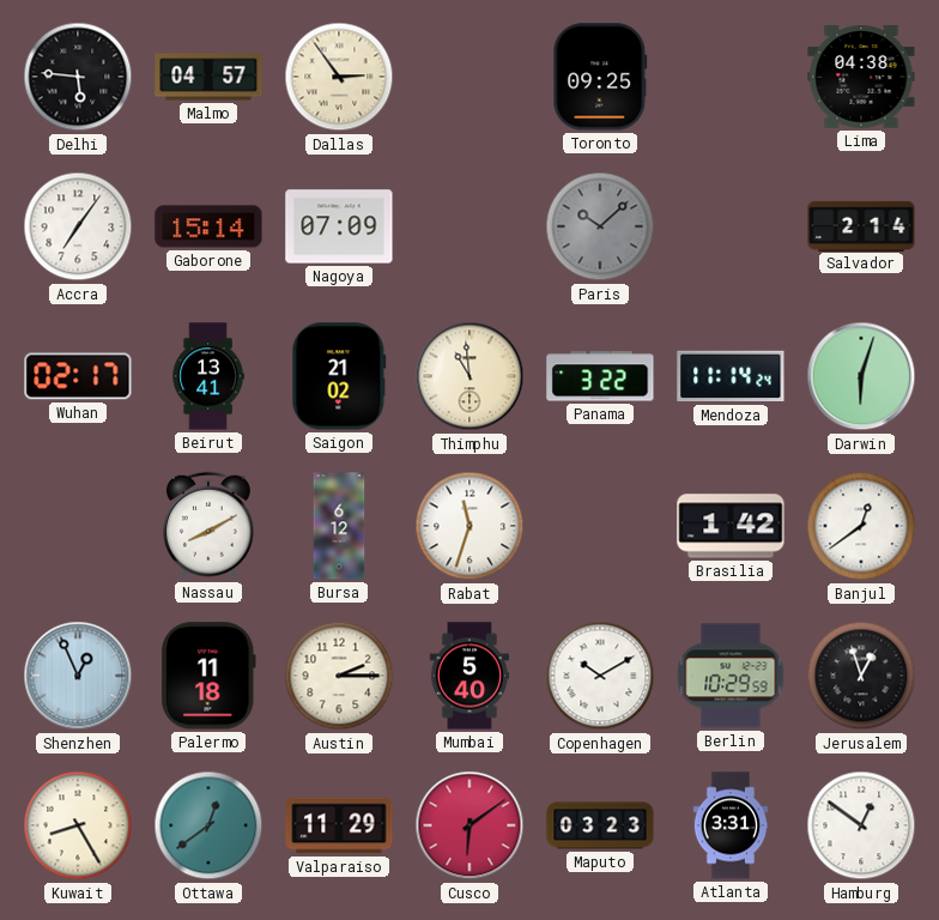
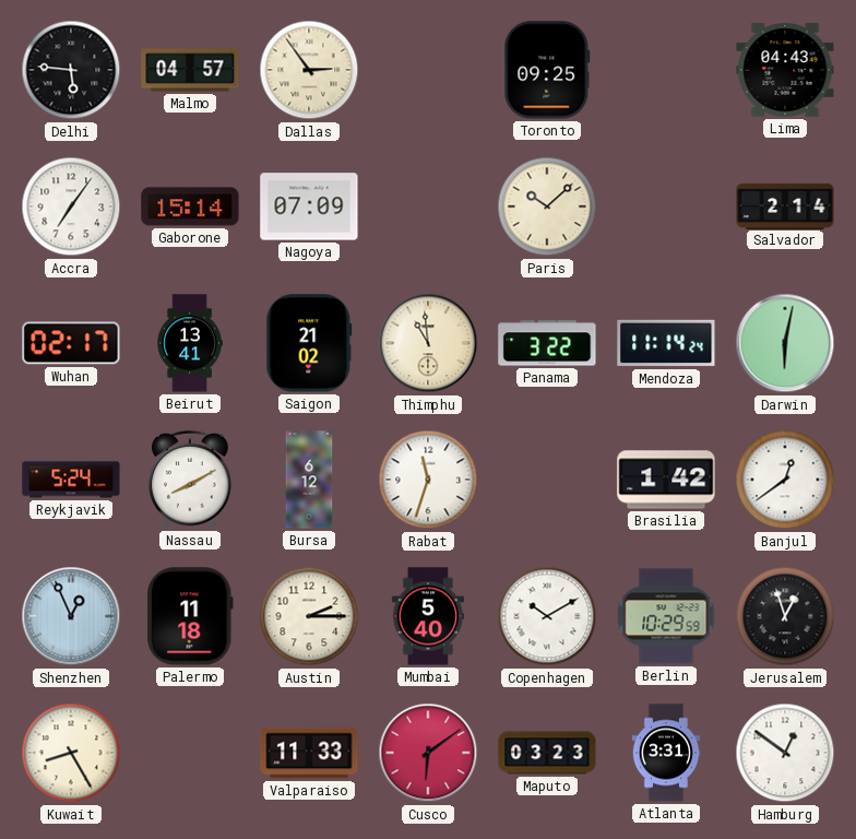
Lima: 04:38 -> 04:43
Paris dial: grey -> cream
Darwin: 6:03 -> 6:02
Reykjavik: none -> 5:24
Ottawa: 12:39 -> none
Valparaiso: 11:29 -> 11:33
